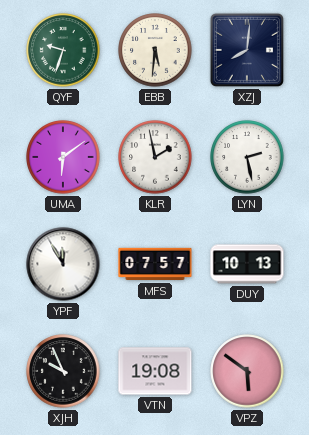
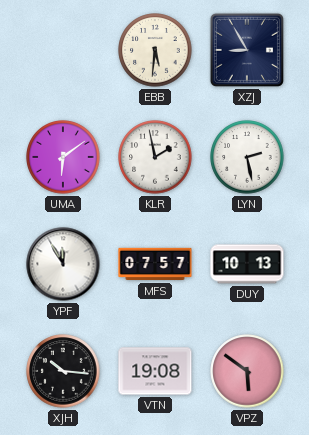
QYF: 9:33 -> none
XZJ: 8:01 -> 8:55
XJH: 9:56 -> 10:16
